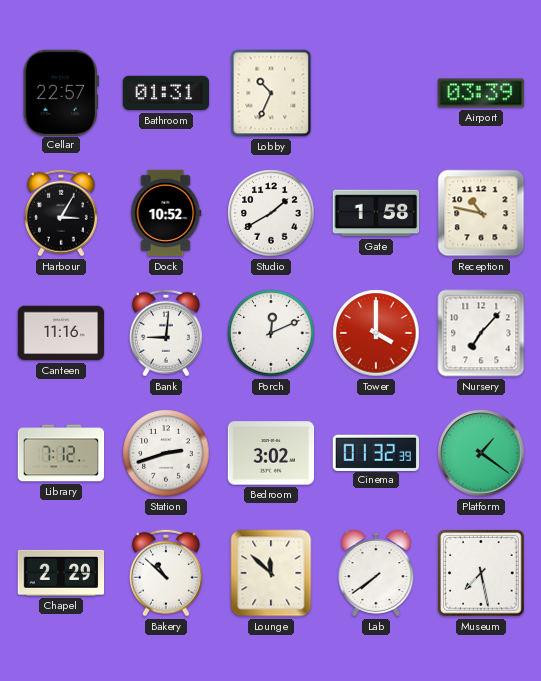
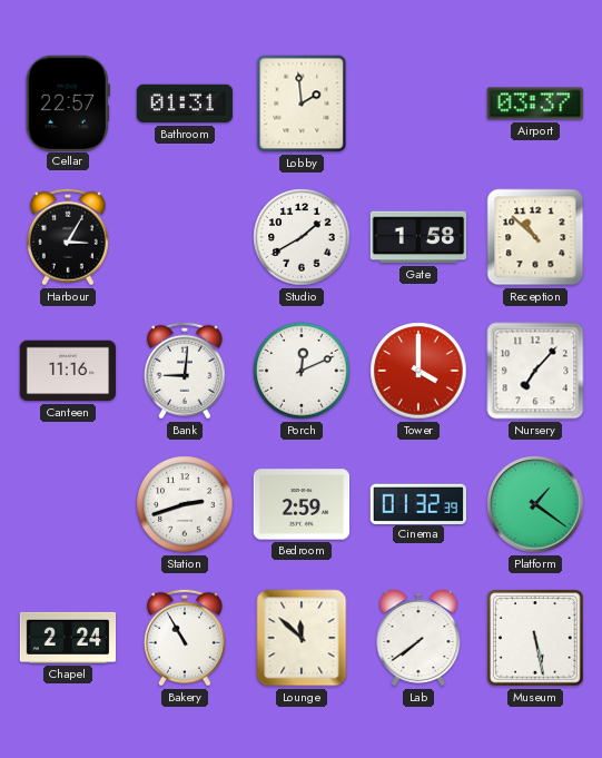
Lobby: 10:34 -> 1:59
Airport: 03:39 -> 03:37
Dock: 10:52 -> none
Reception: 10:47 -> 10:52
Library: 7:12 -> none
Bedroom: 3:02 -> 2:59
Chapel: 2:29 -> 2:24
Bakery: 10:52 -> 10:55
Museum: 7:28 -> 5:28
